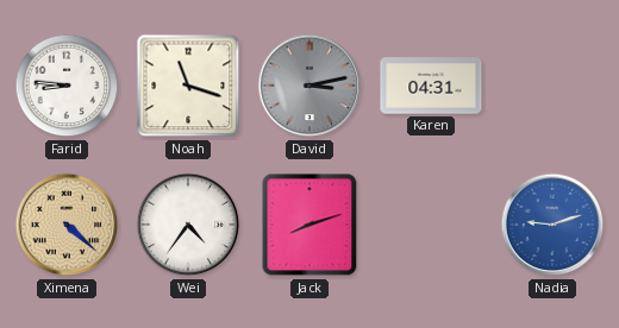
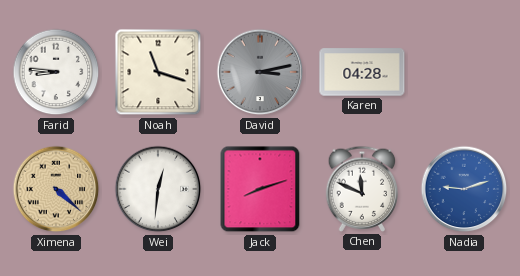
Karen: 04:31 -> 04:28
Wei: 4:36 -> 12:31
Chen: none -> 11:49
